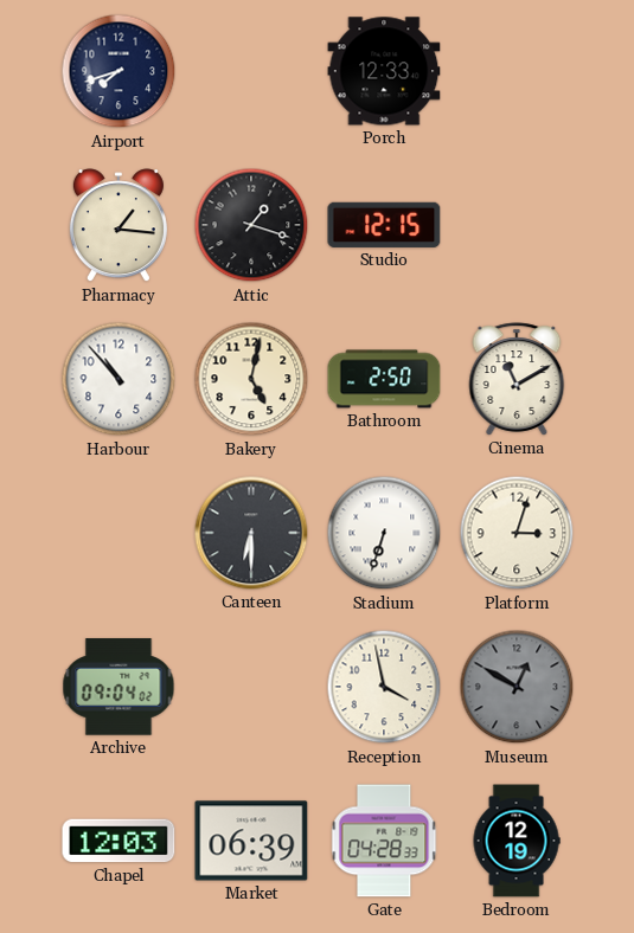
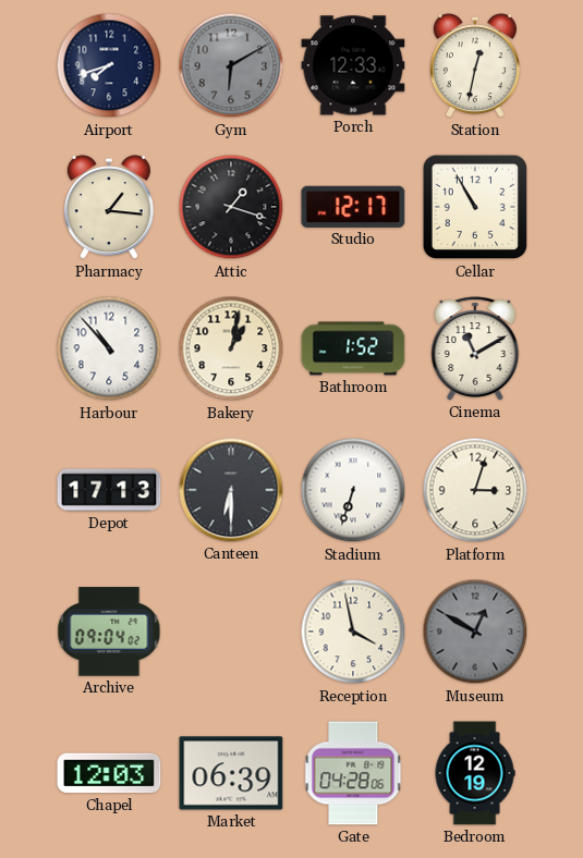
Gym: none -> 6:10
Station: none -> 12:32
Studio: 12:15 -> 12:17
Cellar: none -> 10:55
Bakery: 5:02 -> 1:02
Bathroom: 2:50 -> 1:52
Depot: none -> 17:13
Gate: 04:28:33 -> 04:28:06
